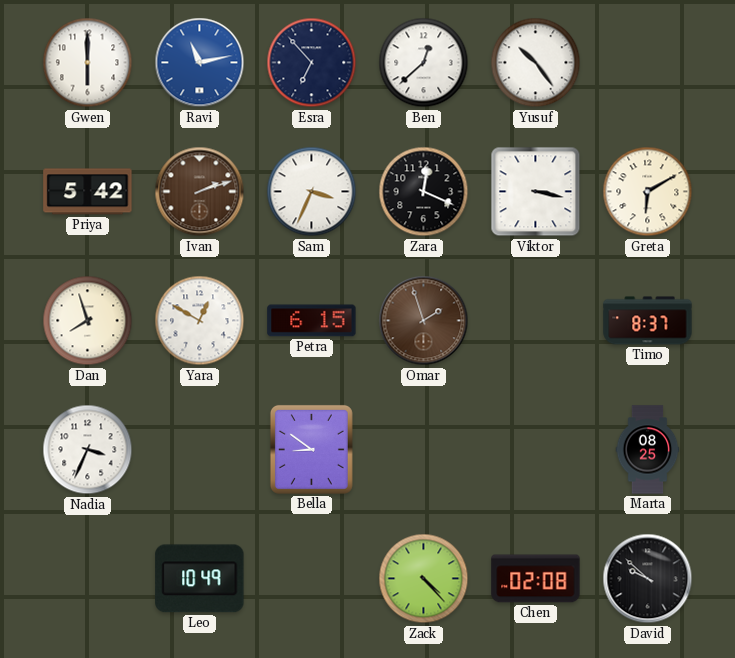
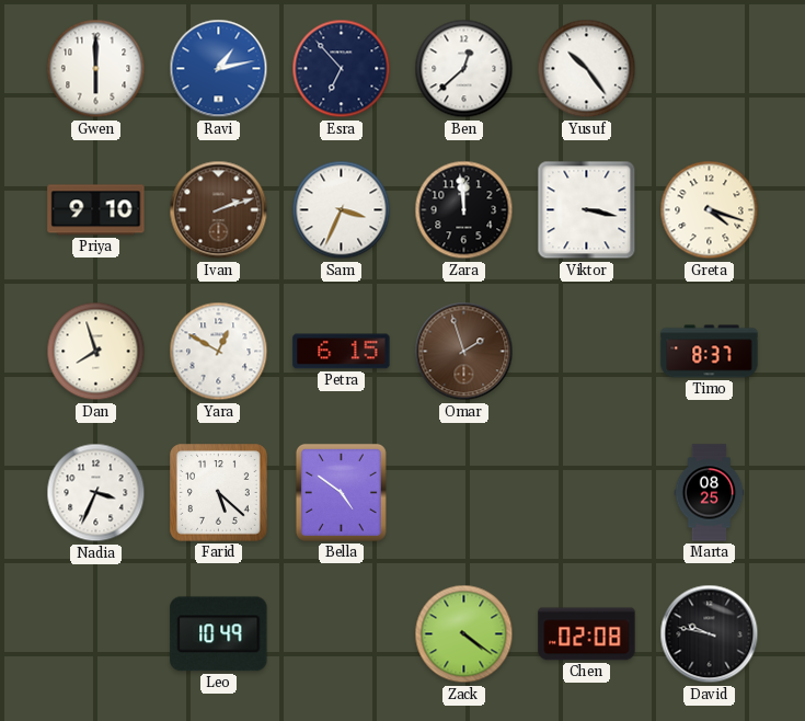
Ravi: 11:13 -> 1:13
Priya: 5:42 -> 9:10
Zara: 12:19 -> 11:59
Greta: 6:10 -> 4:18
Farid: none -> 5:22
Bella: 8:51 -> 4:51
Zack: 4:23 -> 4:21
David: 9:52 -> 9:47
